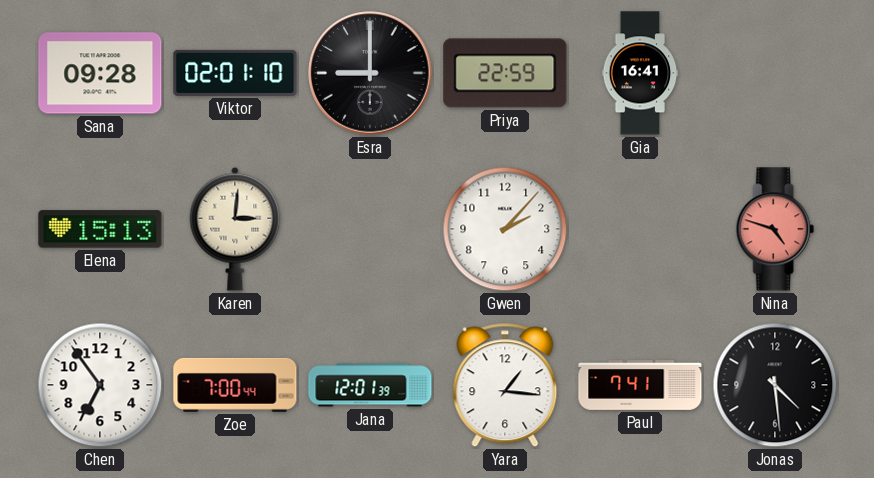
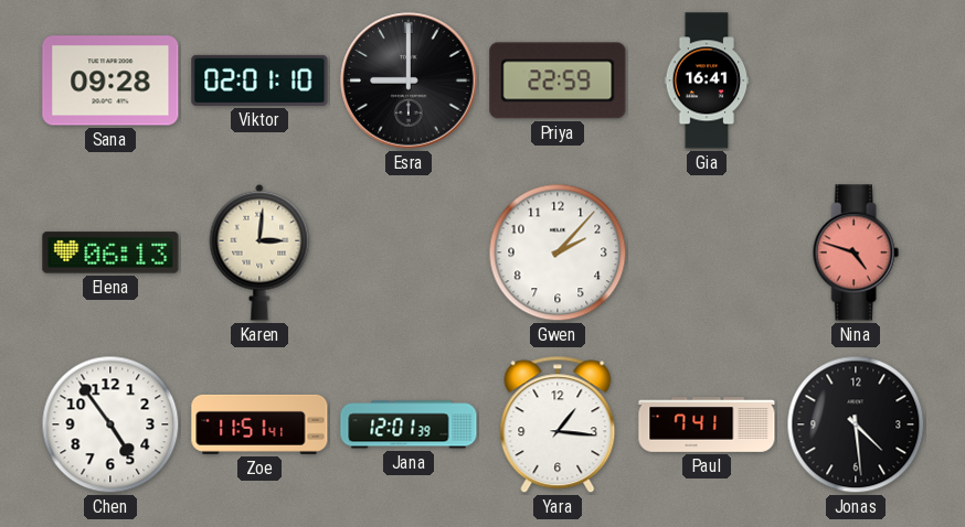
Elena: 15:13 -> 06:13
Chen: 6:54 -> 4:54
Zoe: 7:00 -> 11:51
